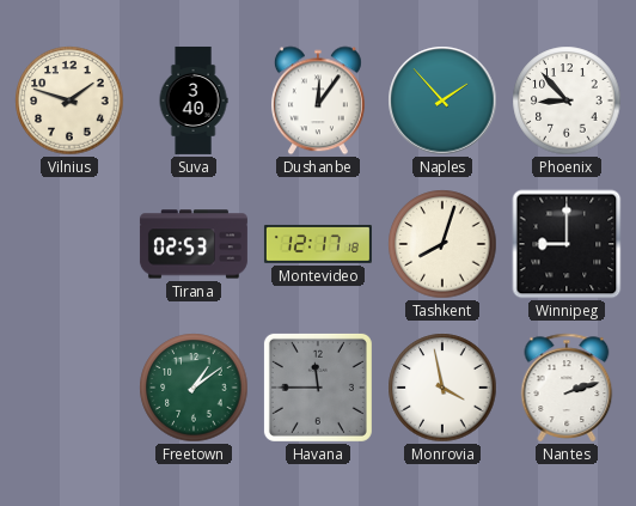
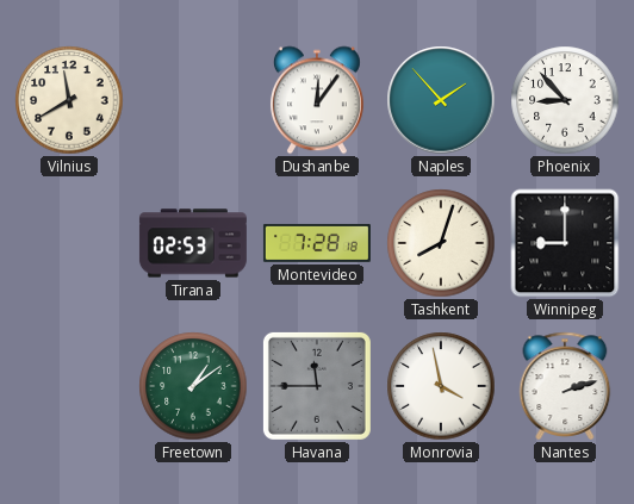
Vilnius: 1:48 -> 11:40
Suva: 3:40 -> none
Montevideo: 12:17 -> 7:28
